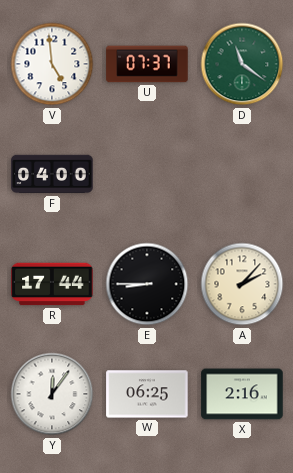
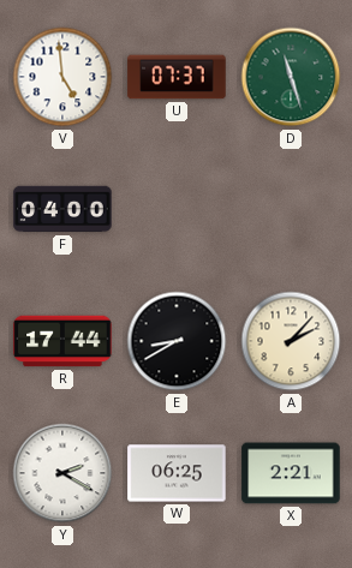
D: 11:21 -> 11:27
E: 8:45 -> 8:40
Y: 12:06 -> 2:20
X: 2:16 -> 2:21
